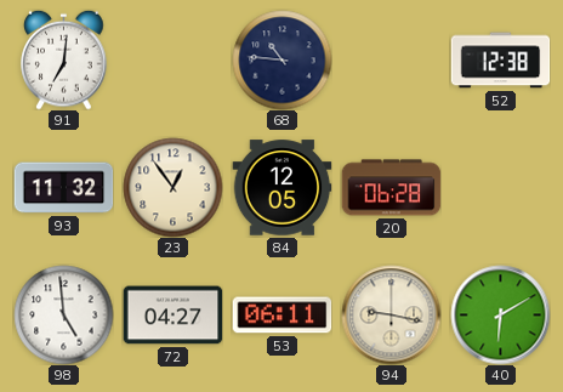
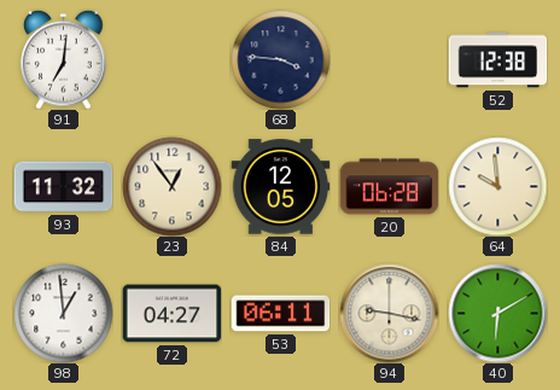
68: 10:46 -> 3:46
64: none -> 9:59
98: 4:59 -> 12:59
